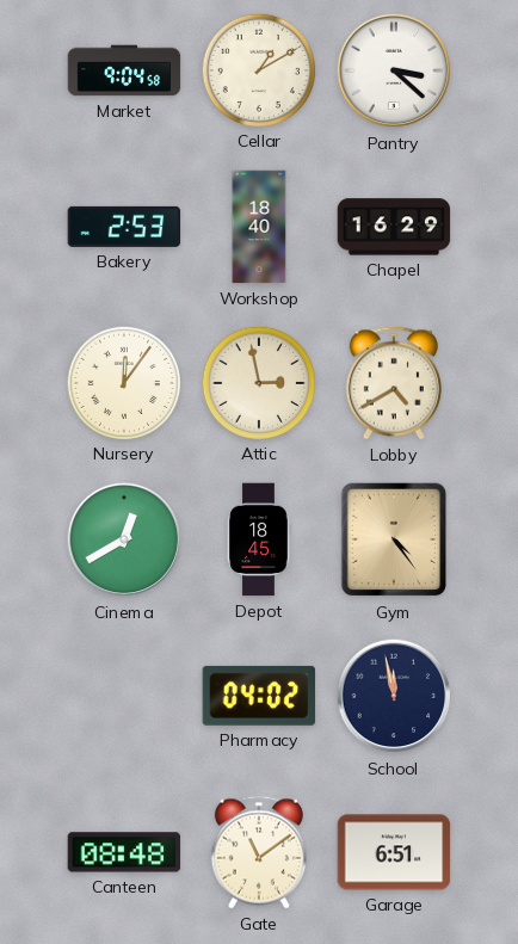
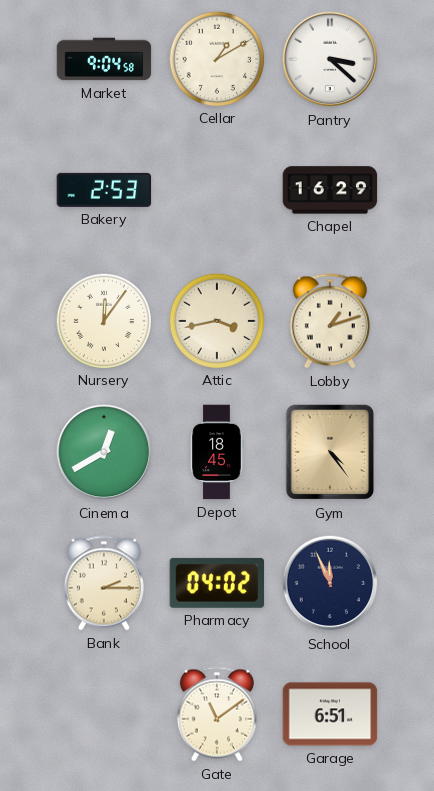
Workshop: 18:40 -> none
Attic: 2:58 -> 3:43
Lobby: 4:40 -> 1:12
Bank: none -> 2:15
School: 11:58 -> 11:56
Canteen: 08:48 -> none
